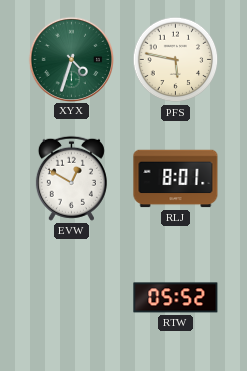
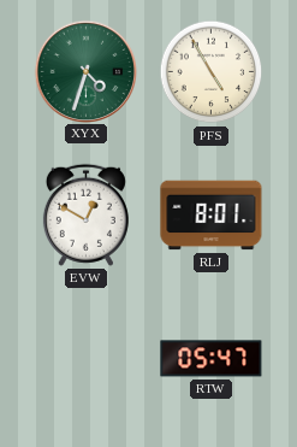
PFS: 5:47 -> 4:55
RTW: 05:52 -> 05:47
